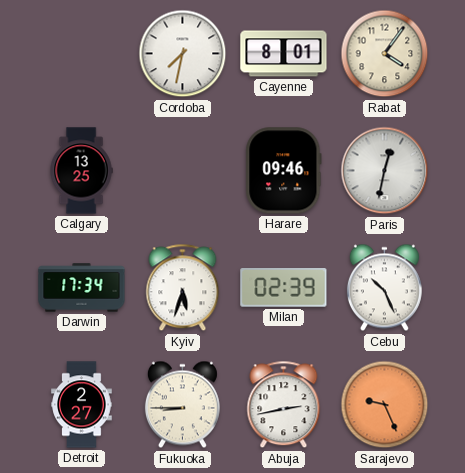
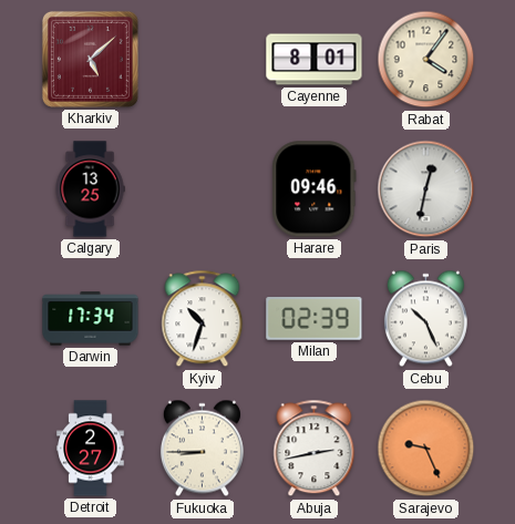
Kharkiv: none -> 5:08
Cordoba: 7:32 -> none
Kyiv: 5:33 -> 10:33
